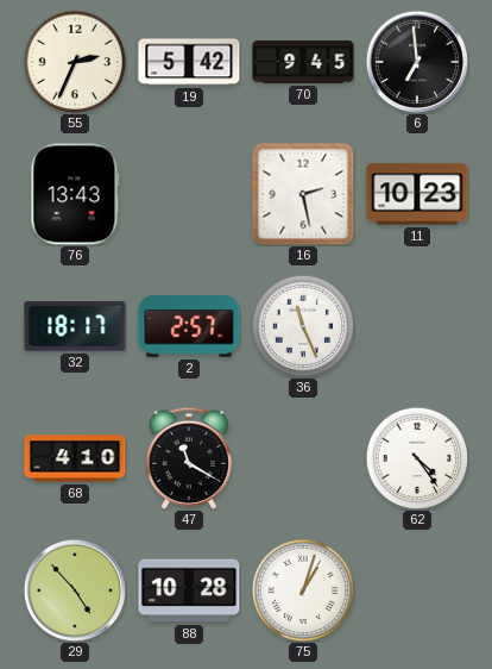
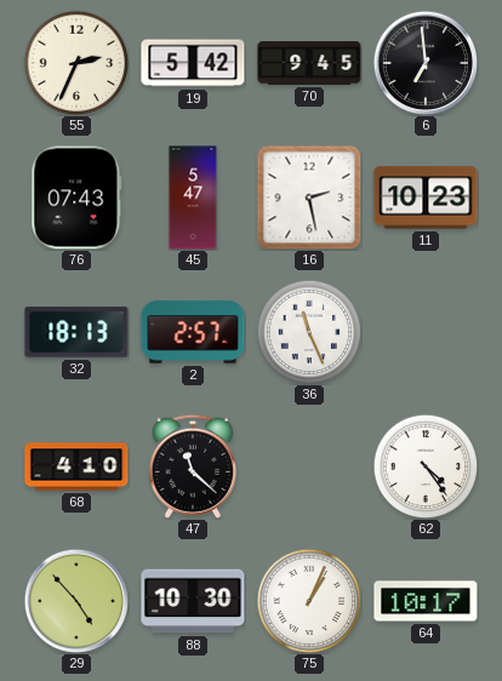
76: 13:43 -> 07:43
45: none -> 5:47
32: 18:17 -> 18:13
47: 11:20 -> 11:22
88: 10:28 -> 10:30
75: 1:03 -> 1:04
64: none -> 10:17
